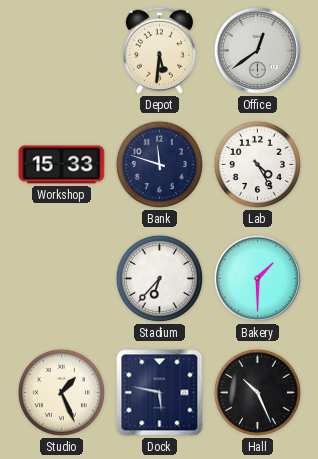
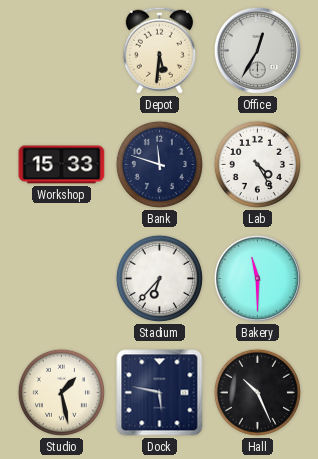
Office: 12:39 -> 12:35
Bakery: 1:30 -> 11:30
Studio: 1:26 -> 1:28
